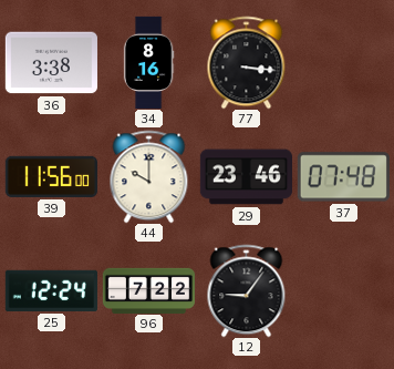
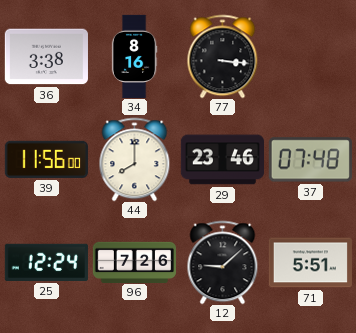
44: 10:00 -> 8:00
96: 7:22 -> 7:26
12: 9:06 -> 9:08
71: none -> 5:51
